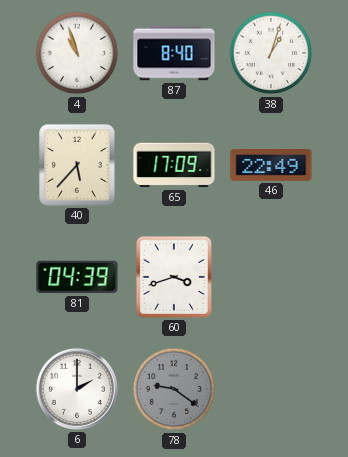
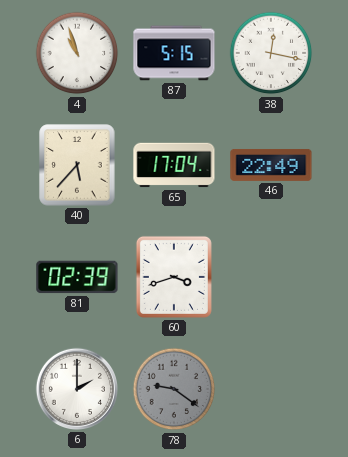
87: 8:40 -> 5:15
38: 1:03 -> 12:17
65: 17:09 -> 17:04
81: 04:39 -> 02:39
